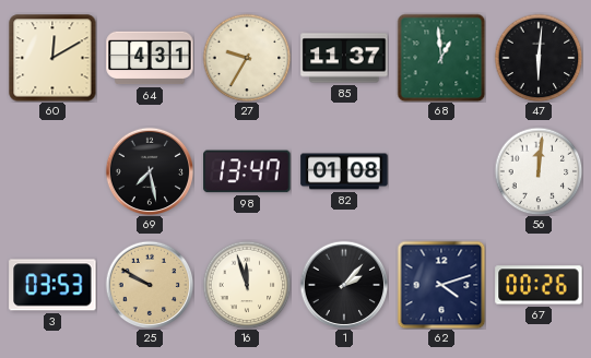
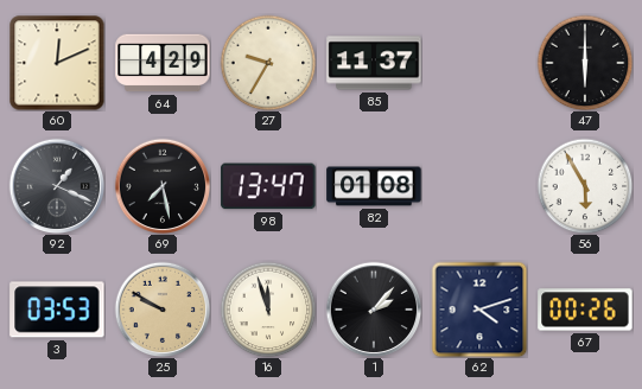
60: 12:10 -> 12:11
64: 4:31 -> 4:29
68: 12:59 -> none
47: 6:01 -> 6:00
92: none -> 1:19
56: 12:01 -> 5:55
